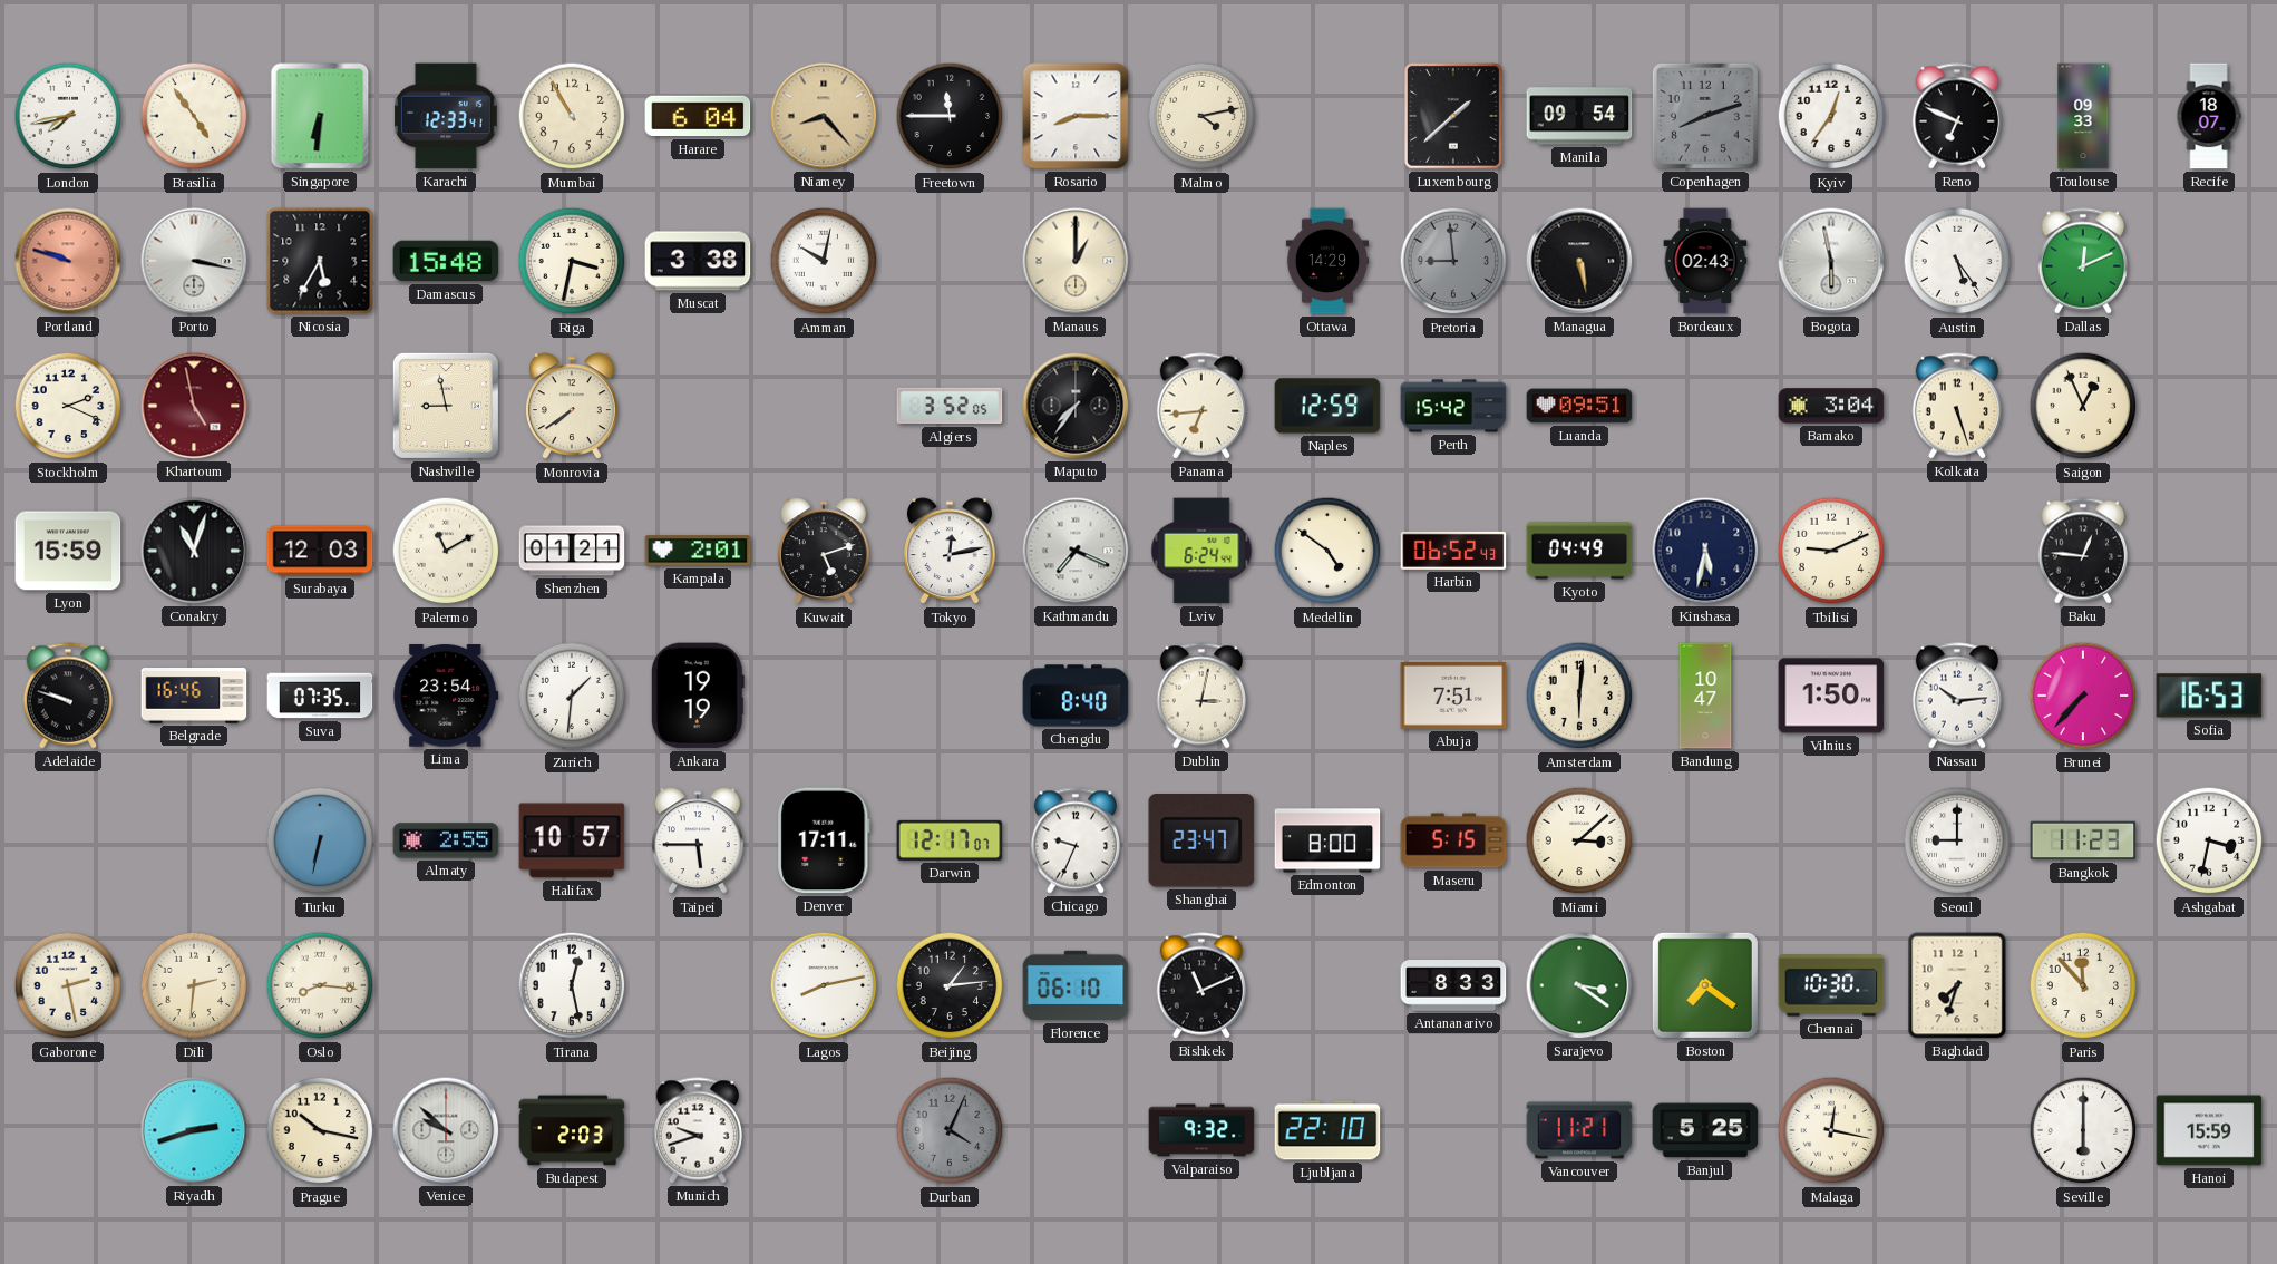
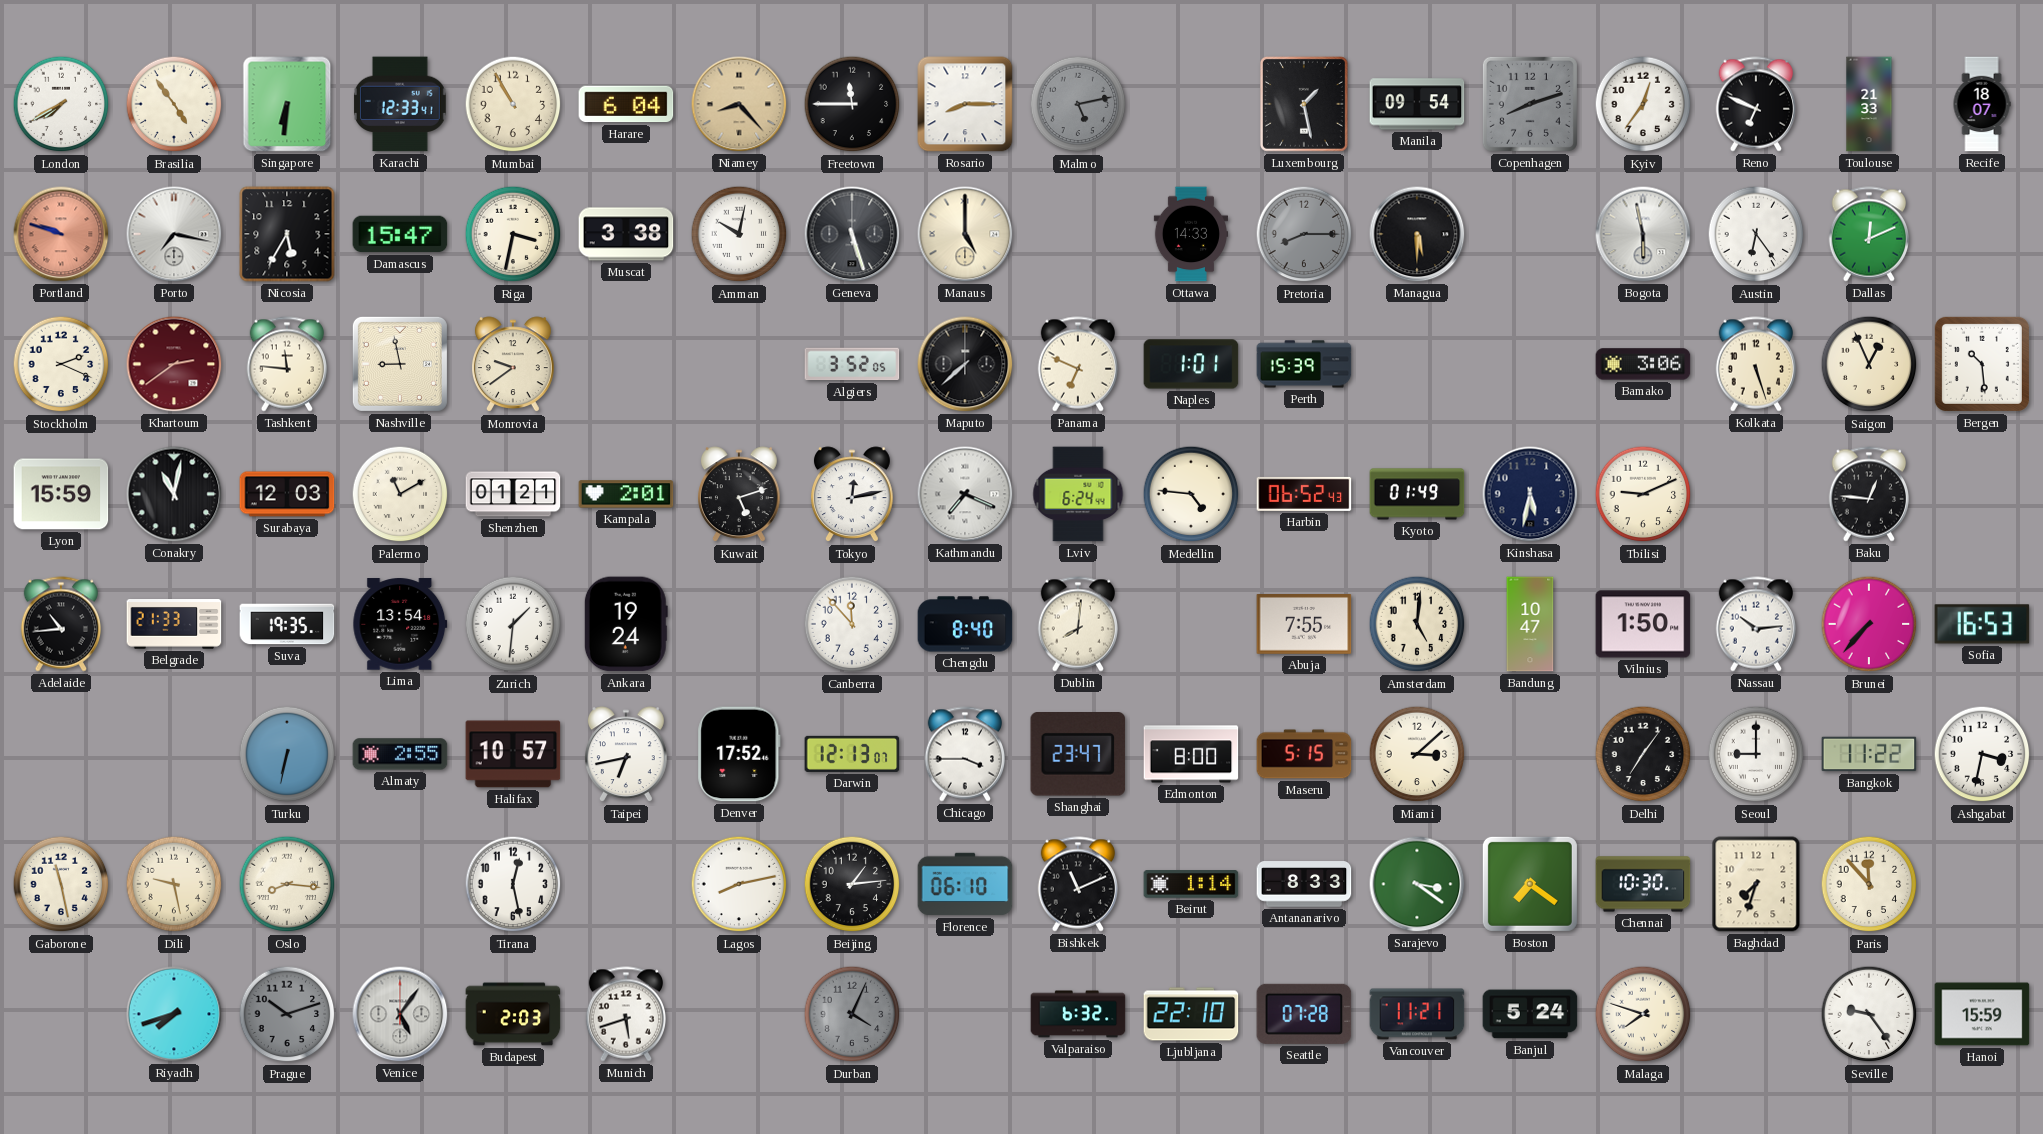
London: 7:43 -> 7:40
Malmo: 4:13 -> 5:13
Malmo dial: cream -> grey
Luxembourg: 1:38 -> 1:28
Toulouse: 09:33 -> 21:33
Porto: 3:17 -> 7:17
Damascus: 15:48 -> 15:47
Geneva: none -> 5:27
Manaus: 1:00 -> 5:00
Ottawa: 14:29 -> 14:33
Pretoria: 8:59 -> 8:15
Managua: 5:28 -> 5:30
Bordeaux: 02:43 -> none
Austin: 5:24 -> 6:24
Khartoum: 4:58 -> 2:39
Tashkent: none -> 11:46
Monrovia: 7:39 -> 9:39
Maputo: 7:36 -> 7:38
Panama: 6:44 -> 6:49
Naples: 12:59 -> 1:01
Perth: 15:42 -> 15:39
Luanda: 09:51 -> none
Bamako: 3:04 -> 3:06
Bergen: none -> 10:29
Conakry: 11:03 -> 11:02
Medellin: 4:51 -> 4:46
Kyoto: 04:49 -> 01:49
Adelaide: 9:48 -> 10:44
Belgrade: 16:46 -> 21:33
Suva: 07:35 -> 19:35
Lima: 23:54 -> 13:54
Ankara: 19:19 -> 19:24
Canberra: none -> 11:53
Dublin: 3:02 -> 8:01
Abuja: 7:51 -> 7:55
Amsterdam: 6:01 -> 5:01
Taipei: 5:45 -> 6:43
Denver: 17:11 -> 17:52
Darwin: 12:17 -> 12:13
Chicago: 9:34 -> 3:45
Delhi: none -> 7:06
Bangkok: 11:23 -> 11:22
Gaborone: 2:28 -> 11:28
Dili: 2:31 -> 9:28
Beirut: none -> 1:14
Riyadh: 2:42 -> 7:42
Prague: 10:17 -> 10:12
Prague dial: cream -> grey
Venice: 9:52 -> 5:06
Munich: 9:42 -> 5:42
Valparaiso: 9:32 -> 6:32
Seattle: none -> 07:28
Banjul: 5:25 -> 5:24
Malaga: 12:17 -> 7:48
Seville: 6:00 -> 9:24
